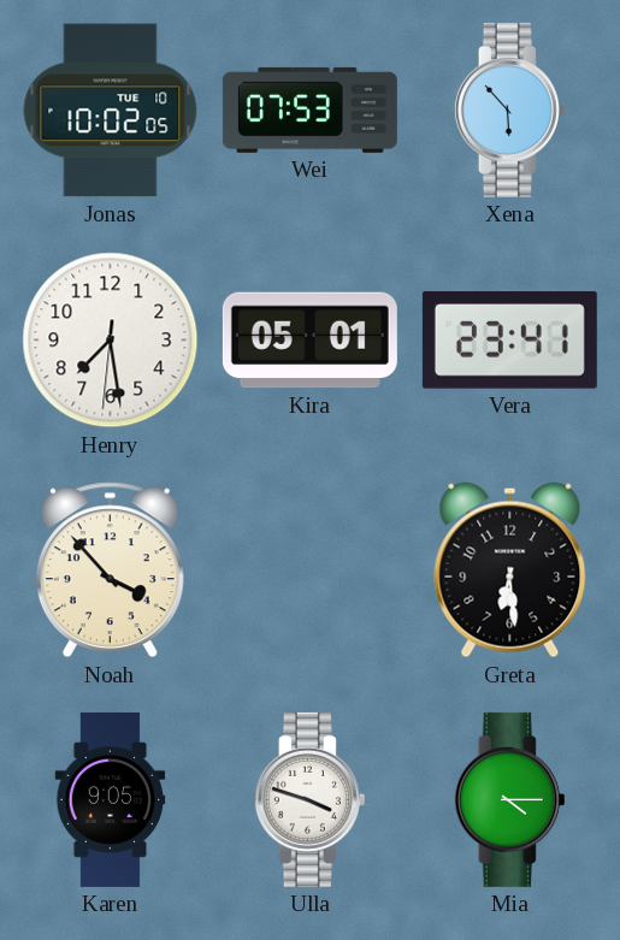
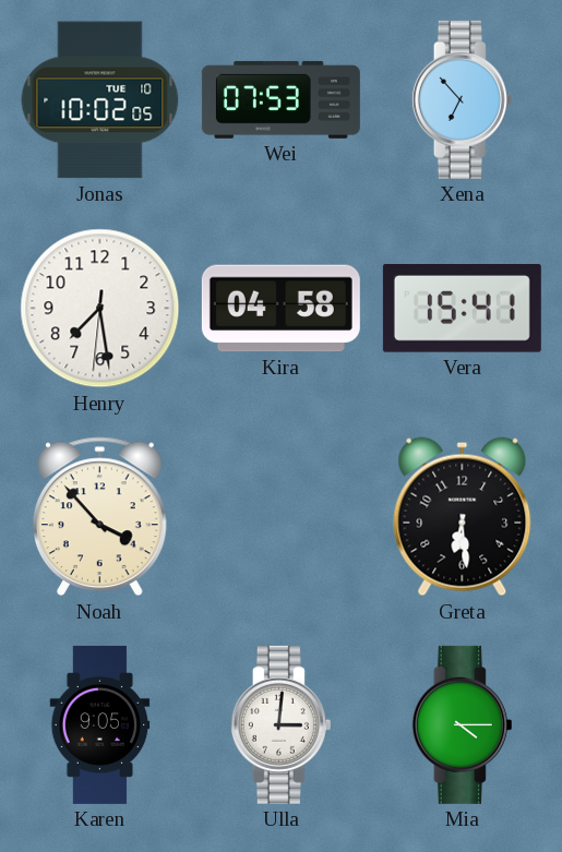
Xena: 5:53 -> 6:53
Kira: 05:01 -> 04:58
Vera: 23:41 -> 15:41
Ulla: 3:48 -> 3:01
